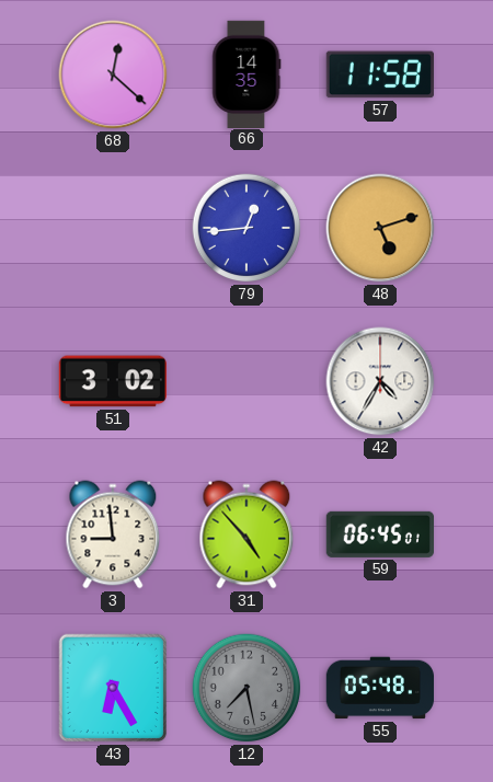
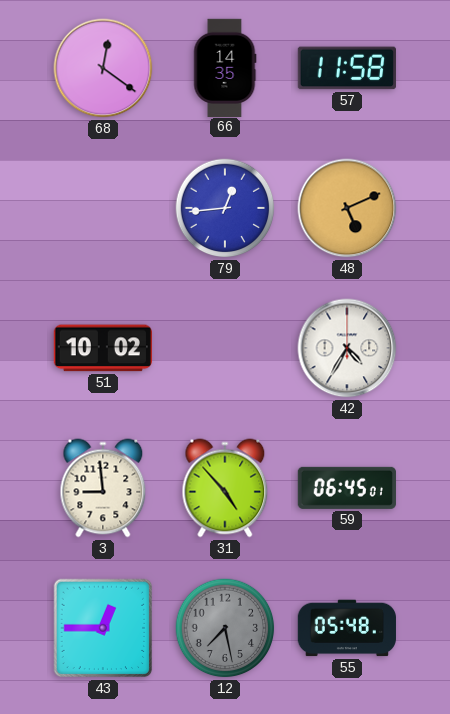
68: 12:22 -> 12:21
48: 5:12 -> 5:11
51: 3:02 -> 10:02
43: 6:25 -> 12:45
